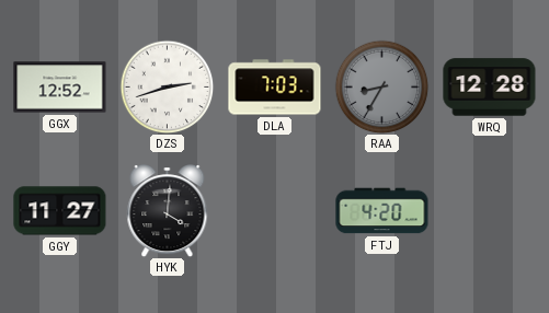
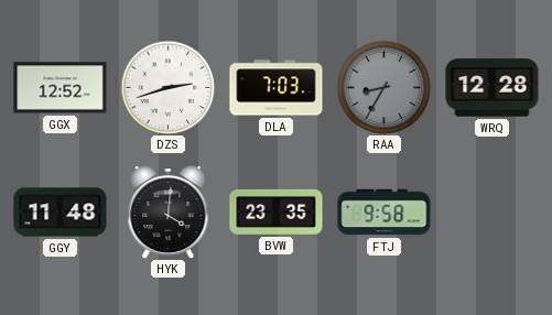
GGY: 11:27 -> 11:48
BVW: none -> 23:35
FTJ: 4:20 -> 9:58
